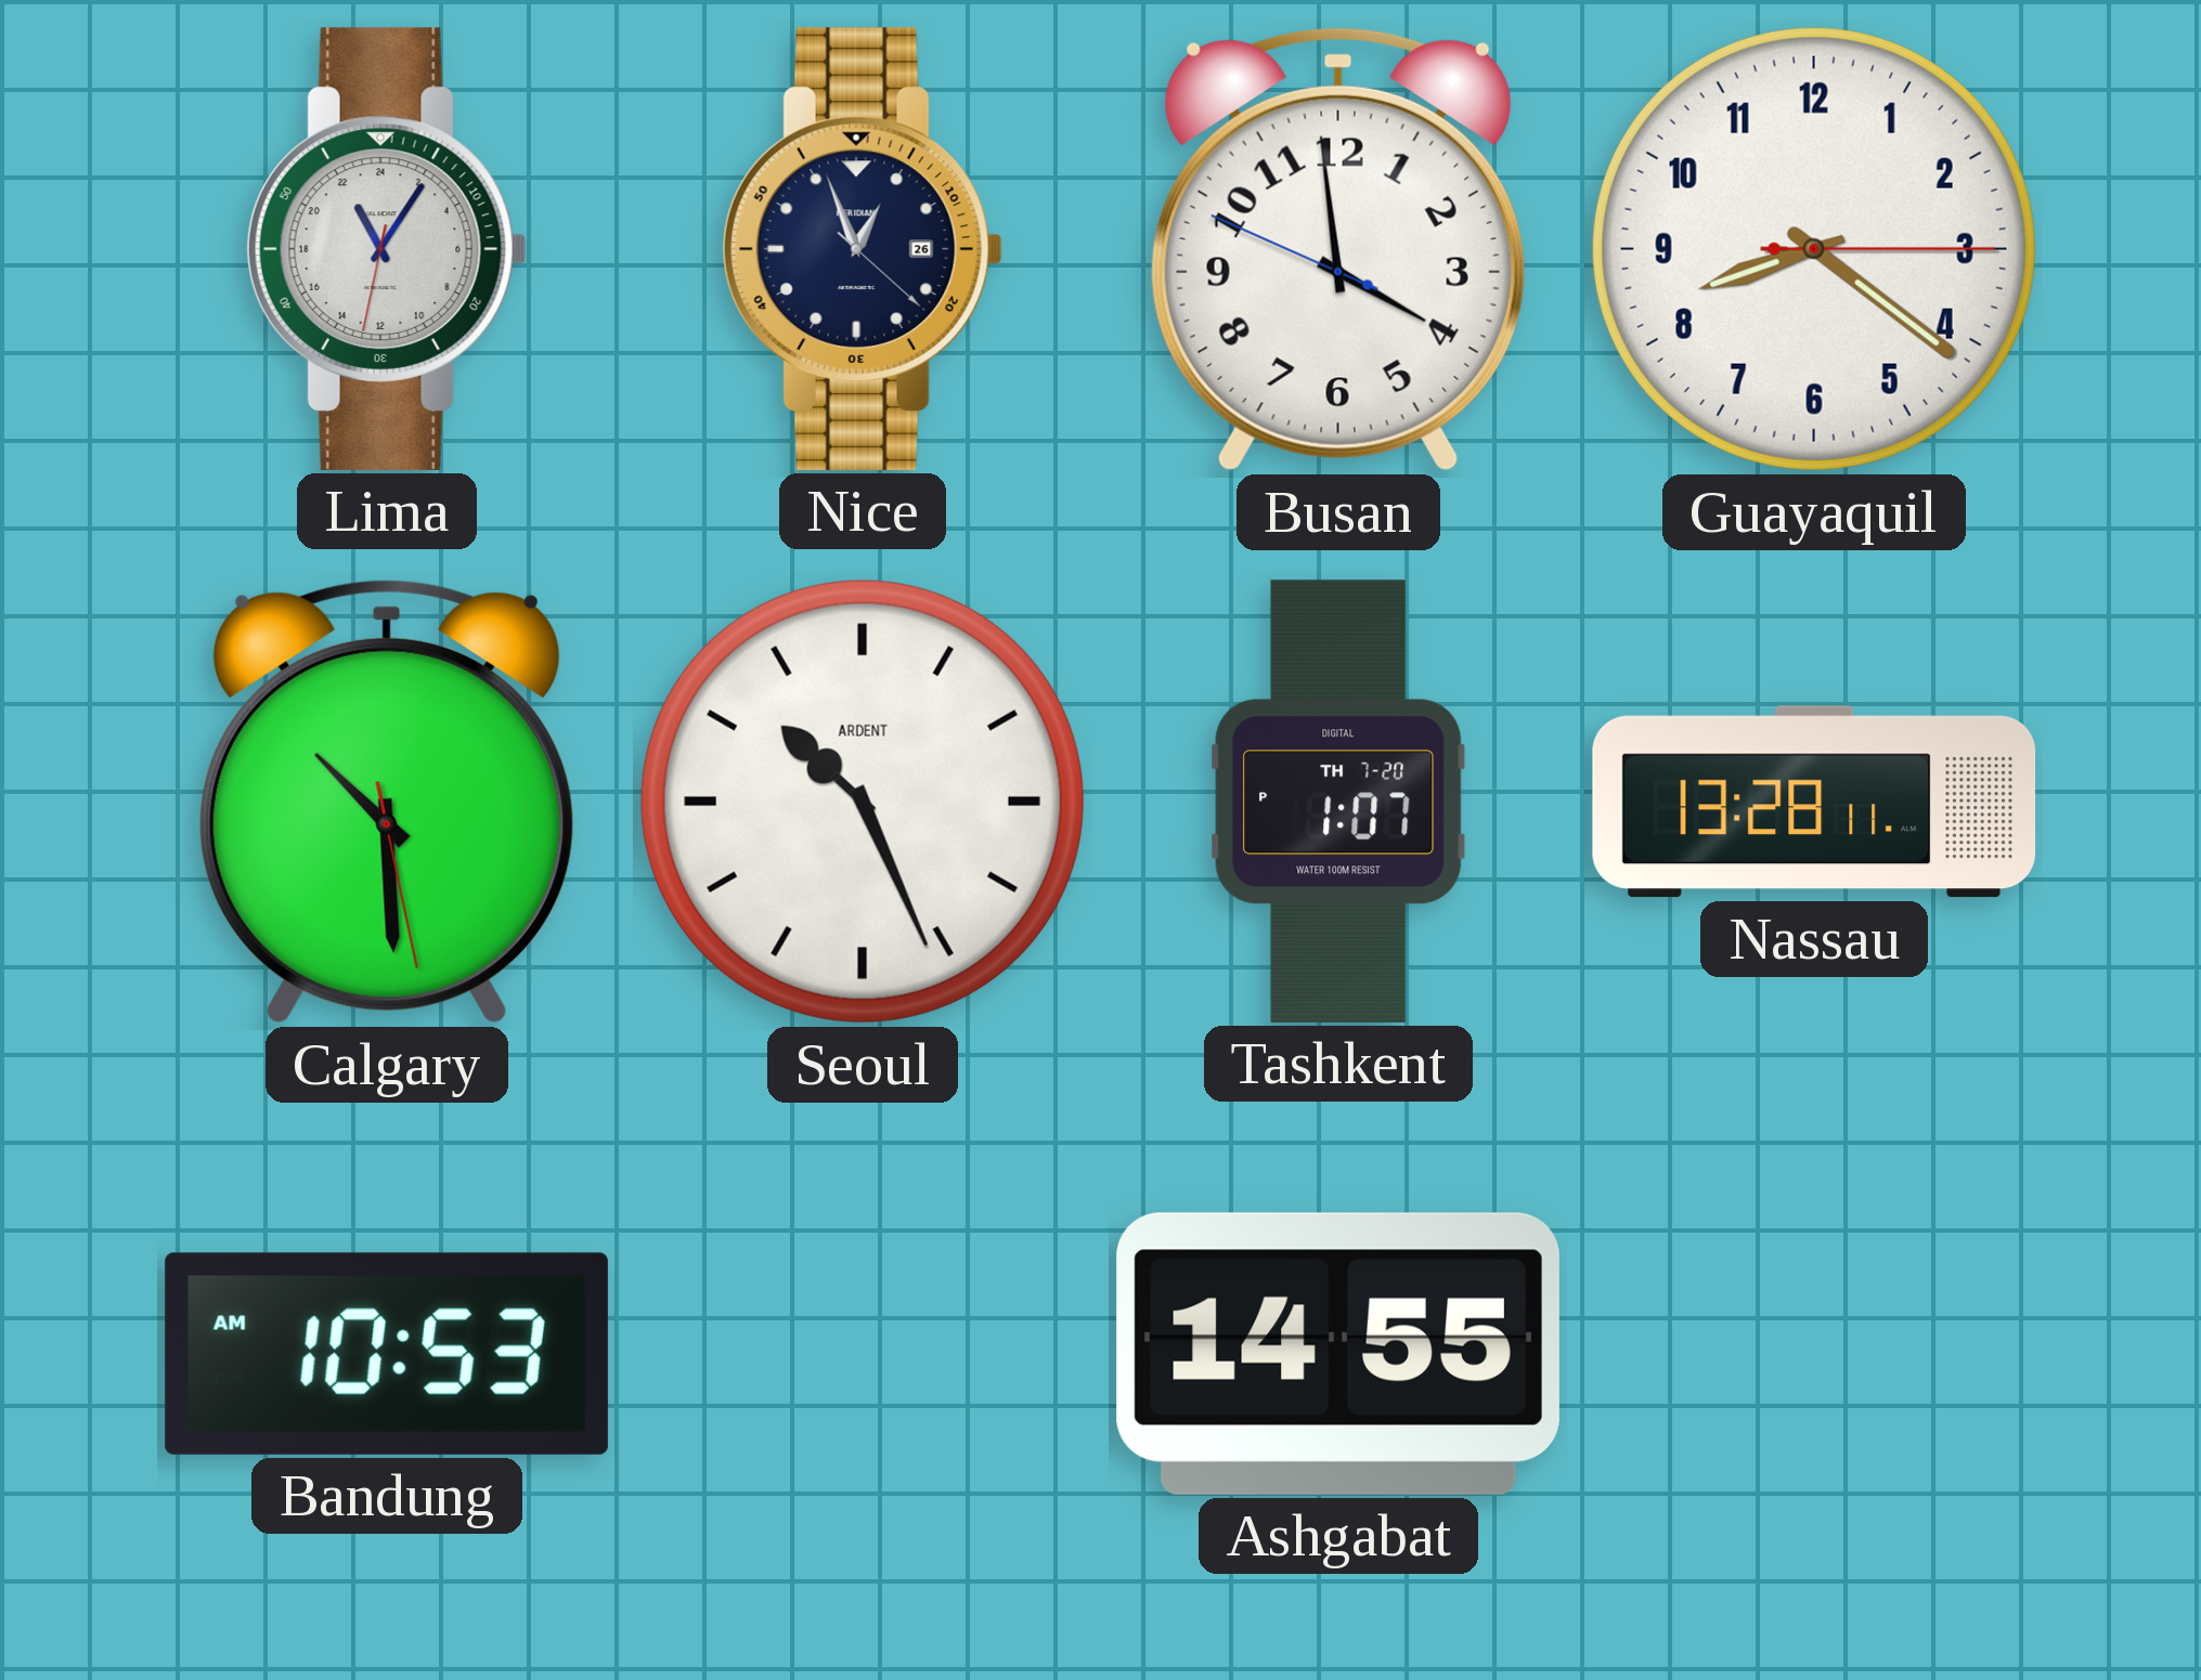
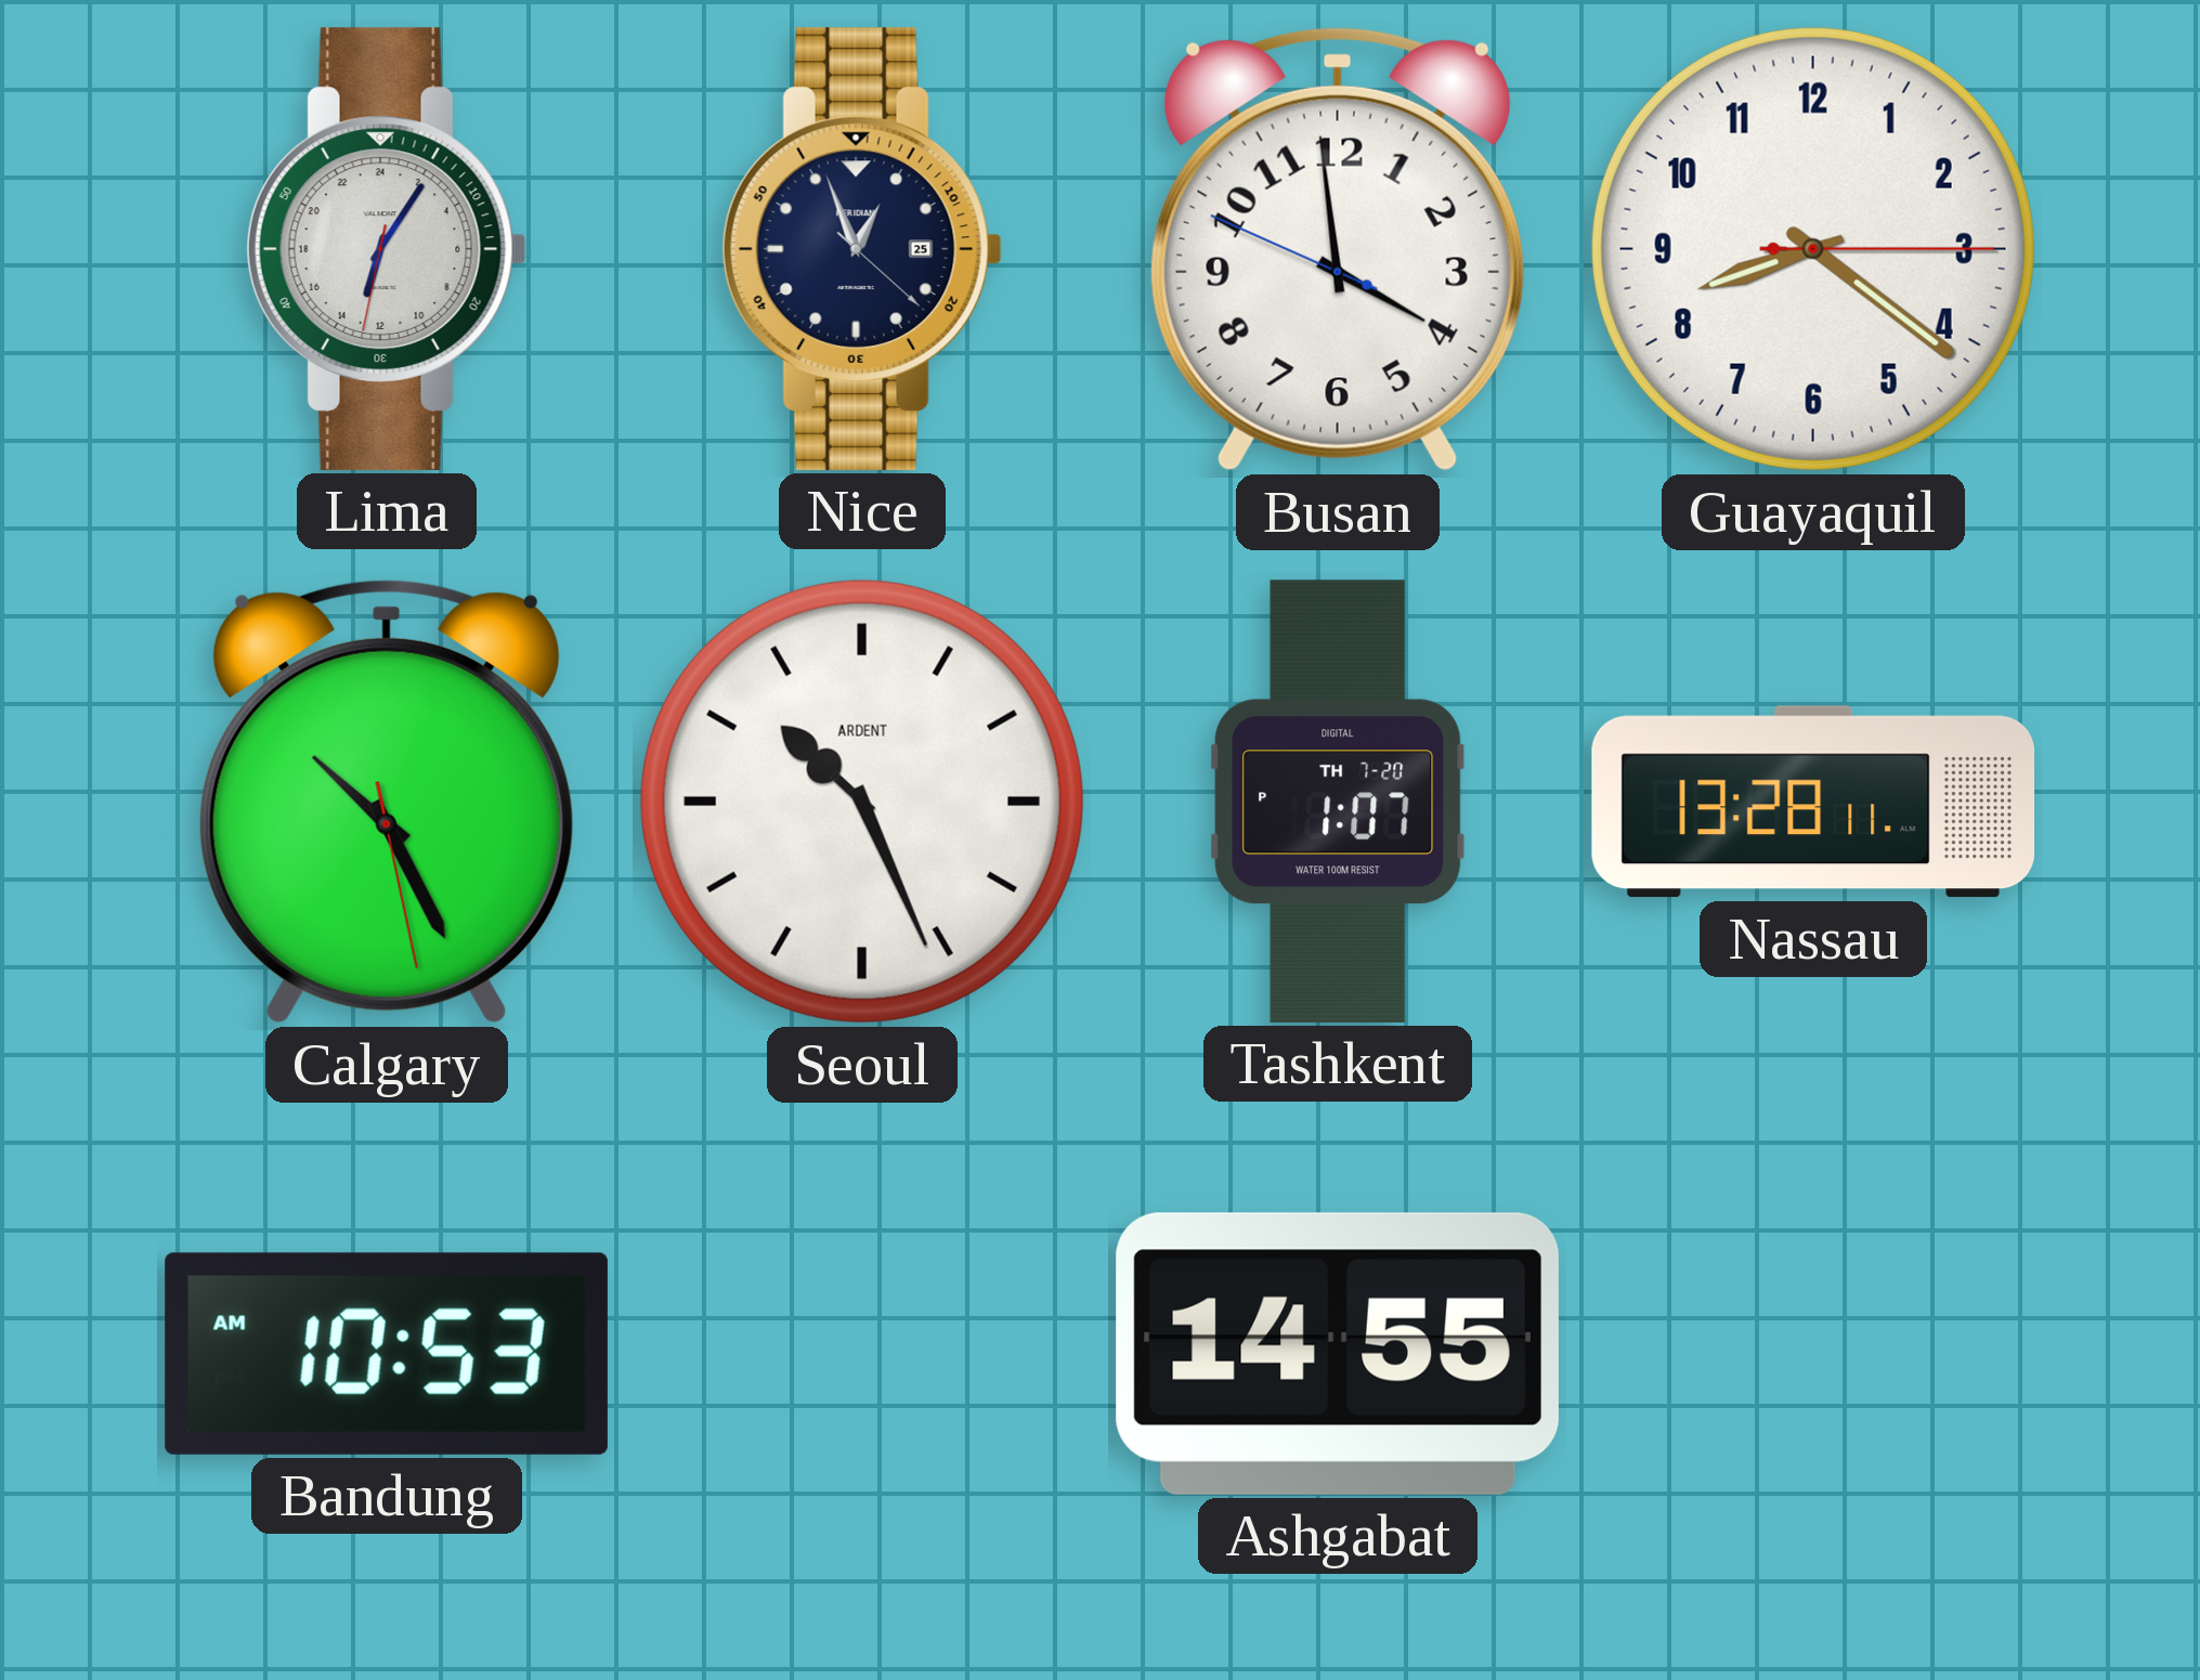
Lima: 22:05 -> 13:05
Nice date: 26 -> 25
Calgary: 10:29 -> 10:25
